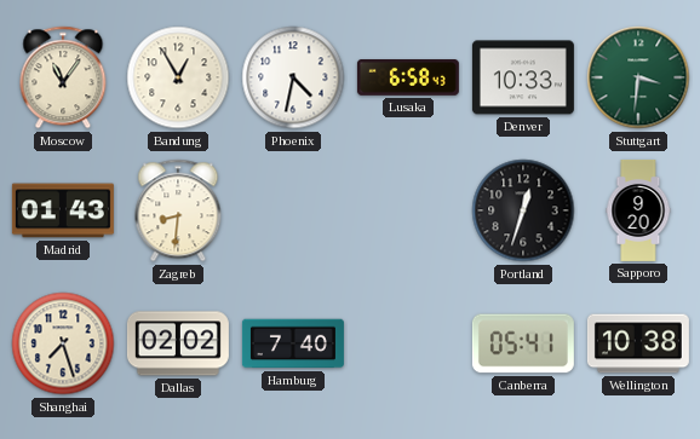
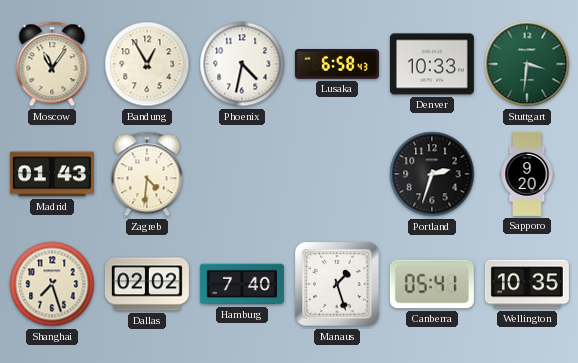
Zagreb: 8:31 -> 4:31
Portland: 12:33 -> 2:33
Manaus: none -> 1:27
Wellington: 10:38 -> 10:35
